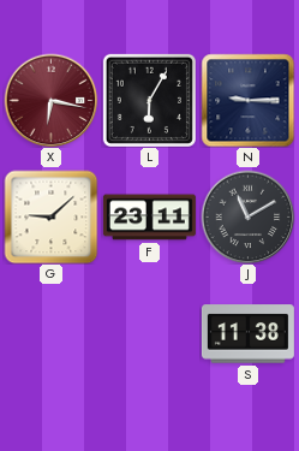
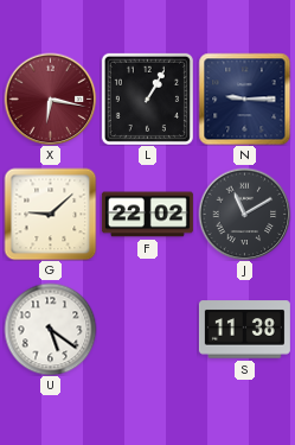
L: 6:05 -> 1:05
F: 23:11 -> 22:02
U: none -> 5:21
